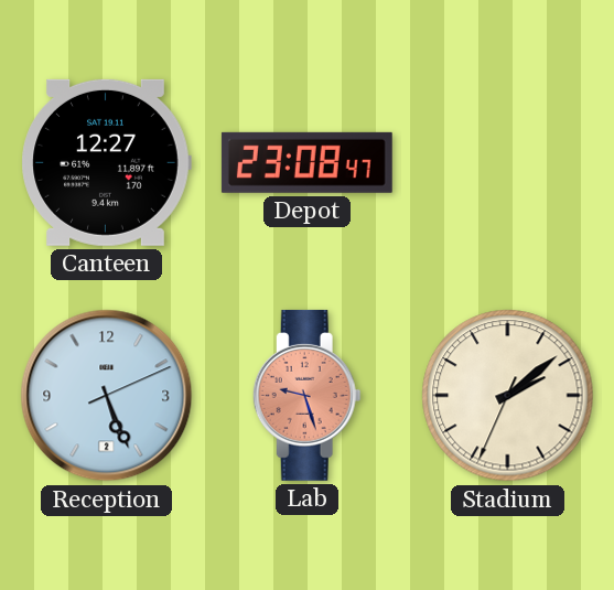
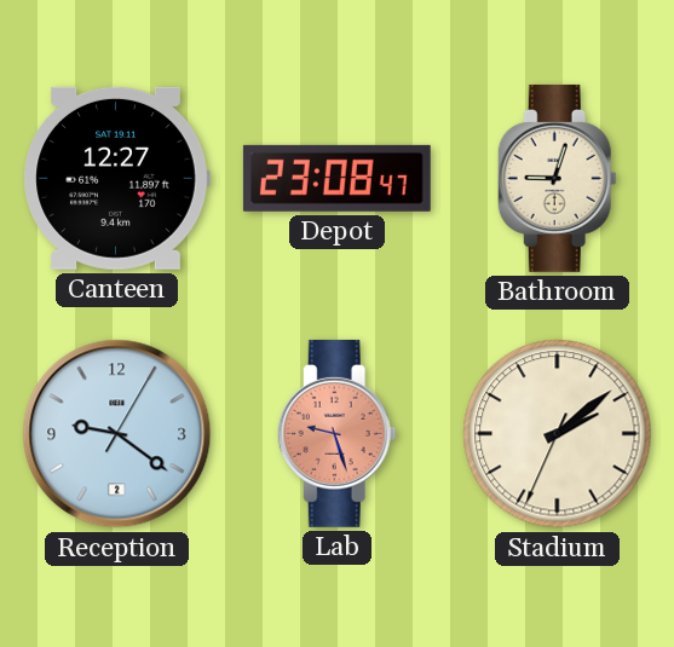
Bathroom: none -> 9:03
Reception: 5:26 -> 9:21
